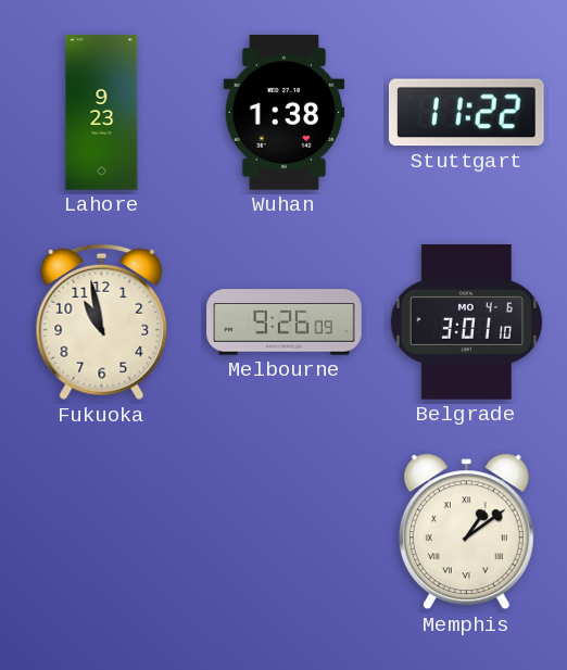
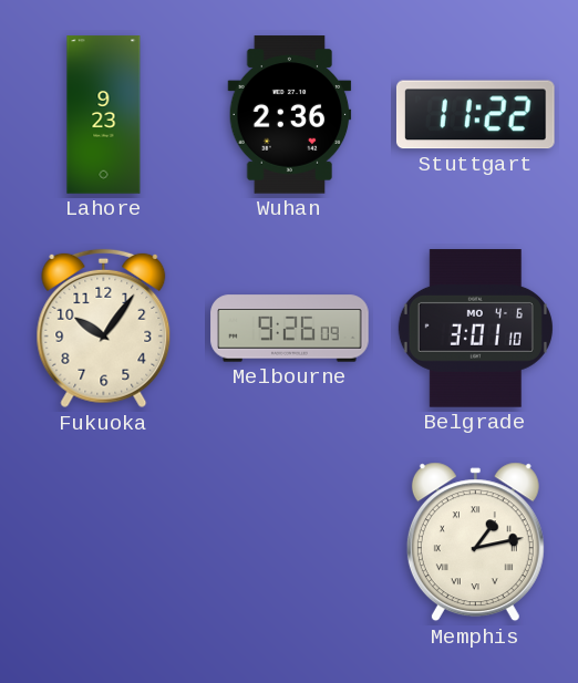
Wuhan: 1:38 -> 2:36
Fukuoka: 10:58 -> 10:06
Memphis: 1:09 -> 1:13
